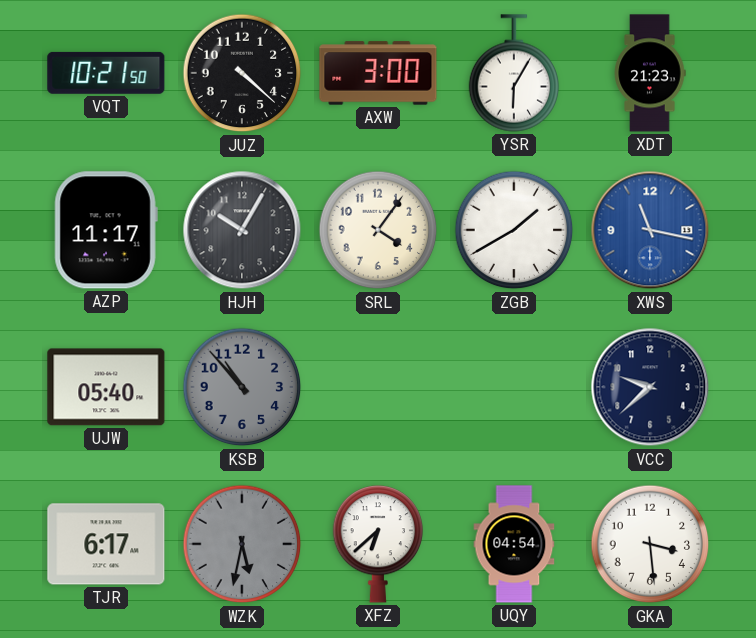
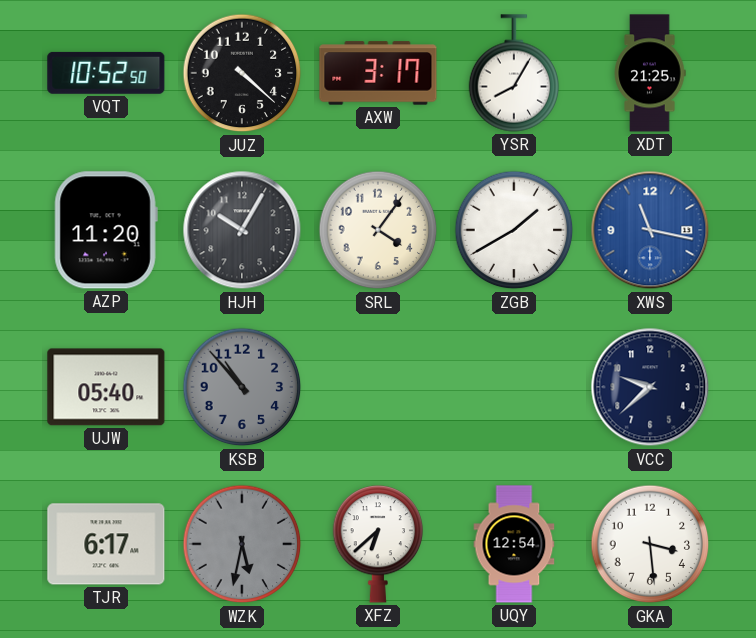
VQT: 10:21 -> 10:52
AXW: 3:00 -> 3:17
YSR: 6:05 -> 8:05
XDT: 21:23 -> 21:25
AZP: 11:17 -> 11:20
UQY: 04:54 -> 12:54
